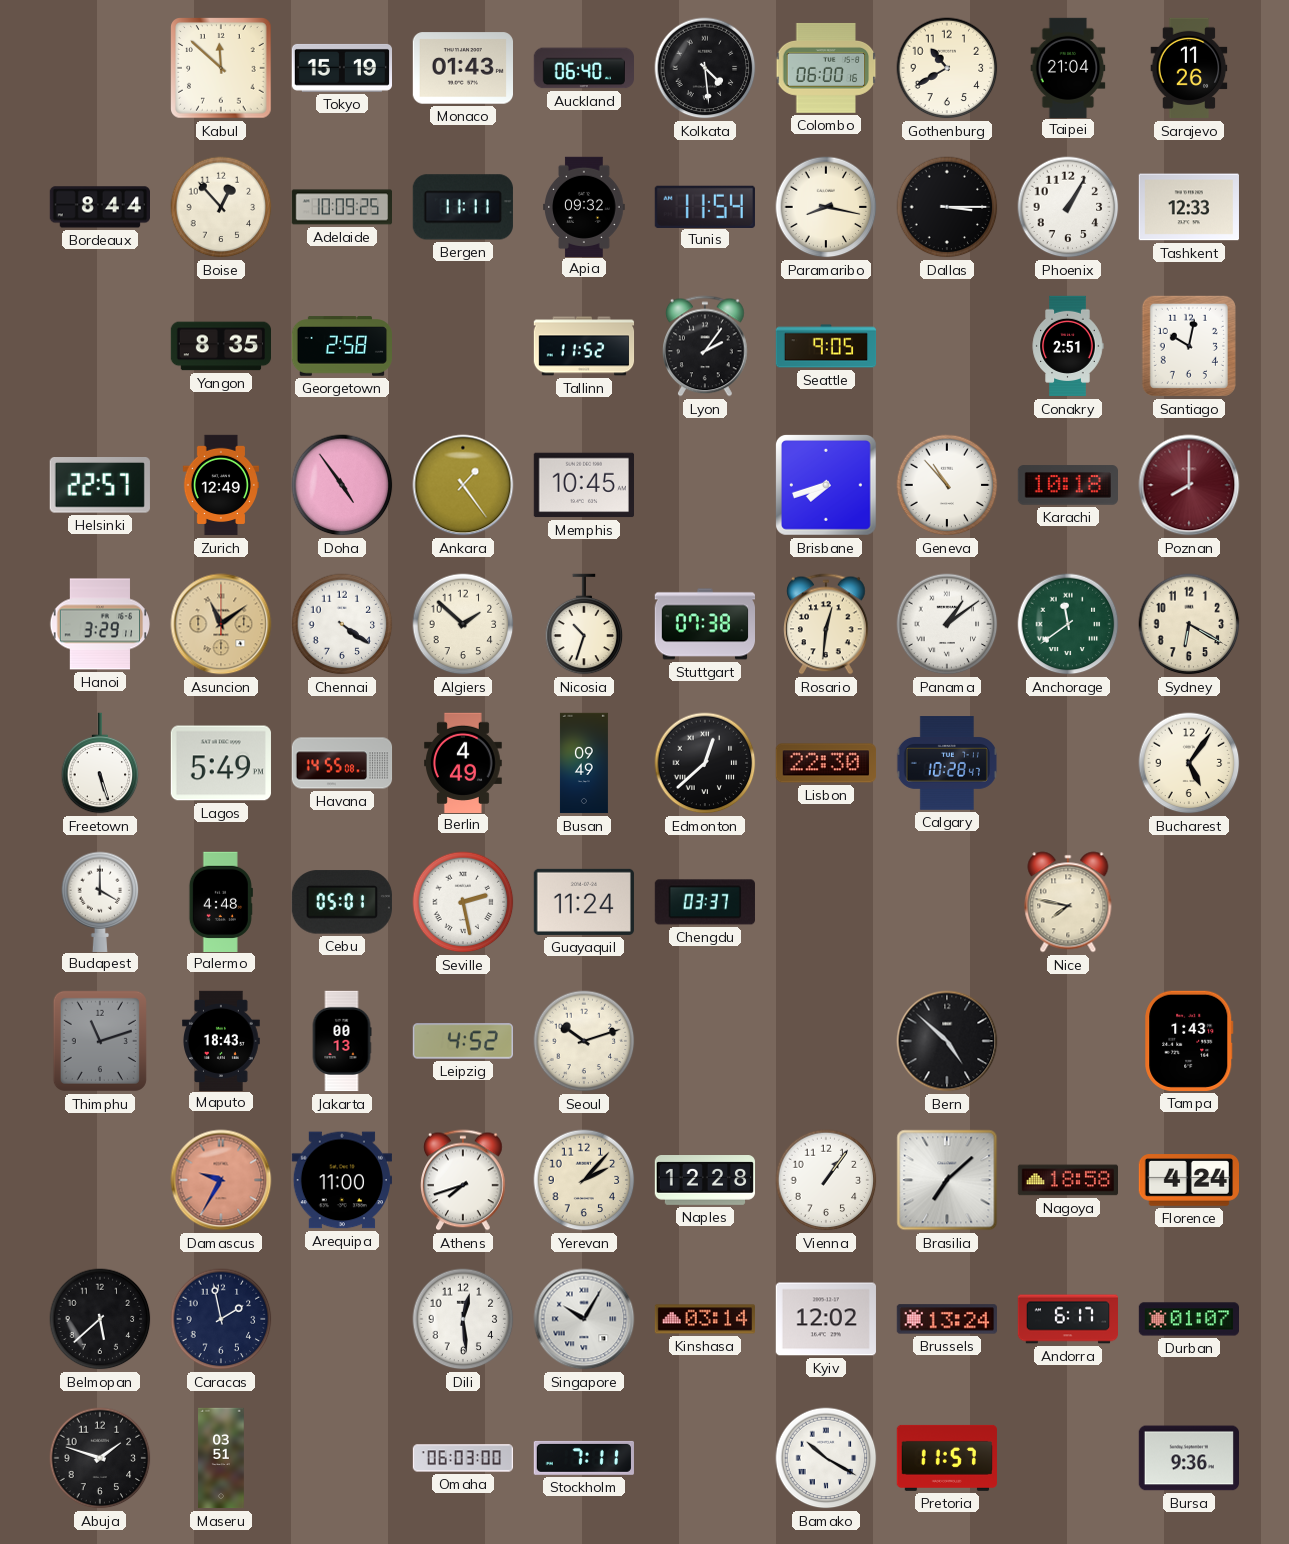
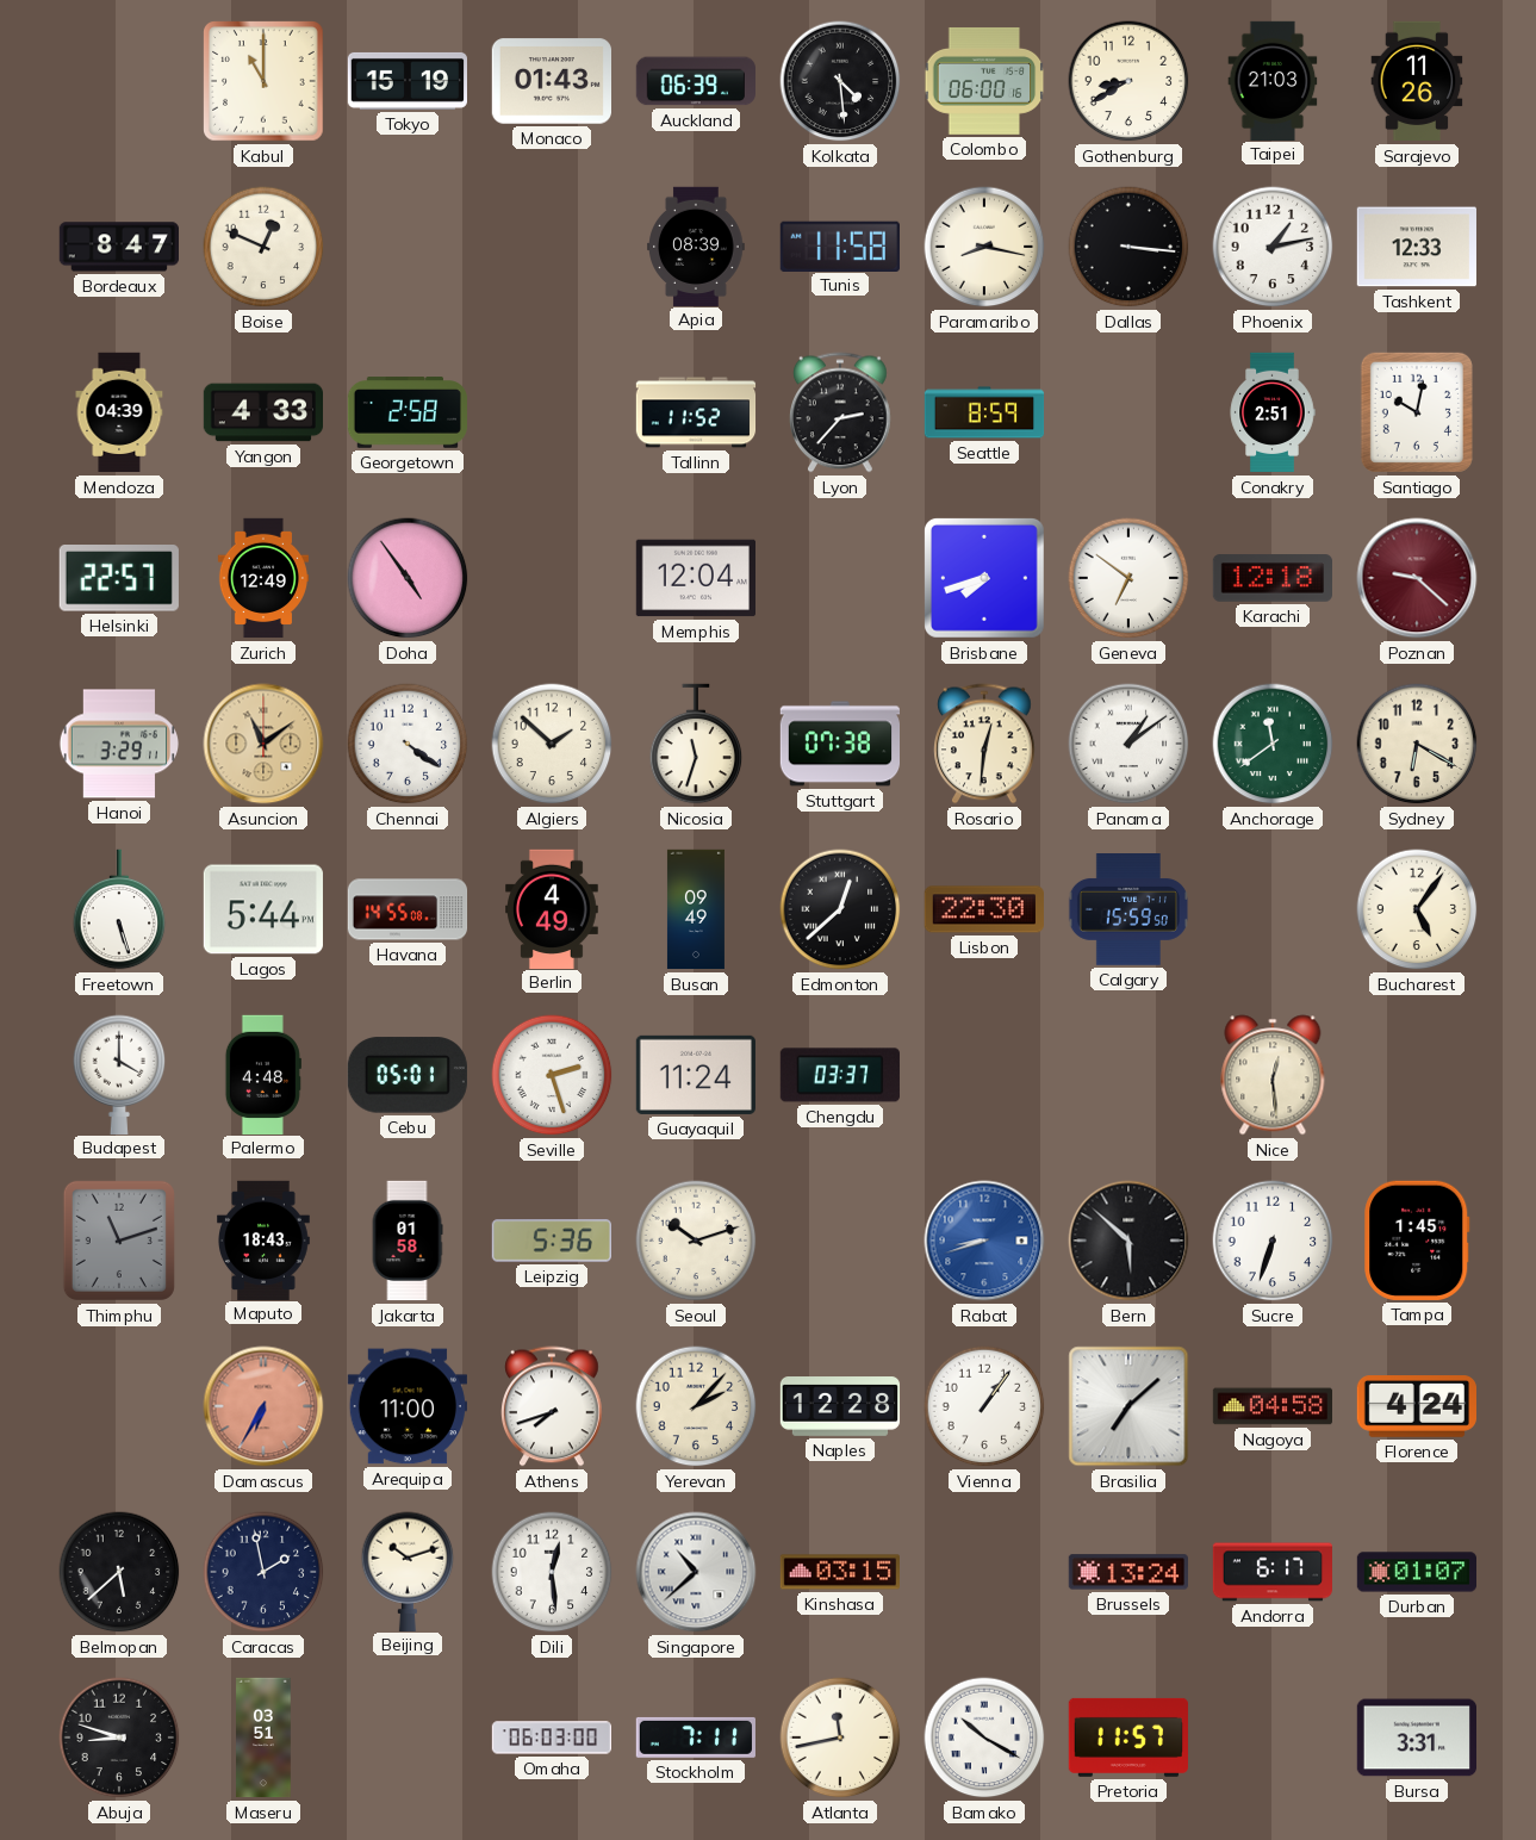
Kabul: 11:52 -> 11:00
Auckland: 06:40 -> 06:39
Gothenburg: 10:40 -> 8:40
Taipei: 21:04 -> 21:03
Bordeaux: 8:44 -> 8:47
Boise: 12:53 -> 12:49
Adelaide: 10:09 -> none
Bergen: 11:11 -> none
Apia: 09:32 -> 08:39
Tunis: 11:54 -> 11:58
Dallas: 3:15 -> 3:16
Phoenix: 1:05 -> 1:13
Mendoza: none -> 04:39
Yangon: 8:35 -> 4:33
Lyon: 2:06 -> 2:37
Seattle: 9:05 -> 8:59
Ankara: 1:24 -> none
Memphis: 10:45 -> 12:04
Geneva: 10:53 -> 6:51
Karachi: 10:18 -> 12:18
Poznan: 8:00 -> 9:22
Nicosia: 10:33 -> 11:33
Lagos: 5:49 -> 5:44
Calgary: 10:28 -> 15:59
Seville: 2:28 -> 2:27
Nice: 7:47 -> 12:29
Jakarta: 00:13 -> 01:58
Leipzig: 4:52 -> 5:36
Rabat: none -> 8:42
Bern: 4:52 -> 5:52
Sucre: none -> 6:33
Tampa: 1:43 -> 1:45
Damascus: 9:35 -> 6:35
Nagoya: 18:58 -> 04:58
Beijing: none -> 10:12
Singapore: 10:05 -> 10:38
Kinshasa: 03:14 -> 03:15
Kyiv: 12:02 -> none
Abuja: 1:48 -> 8:48
Atlanta: none -> 11:43
Bursa: 9:36 -> 3:31
